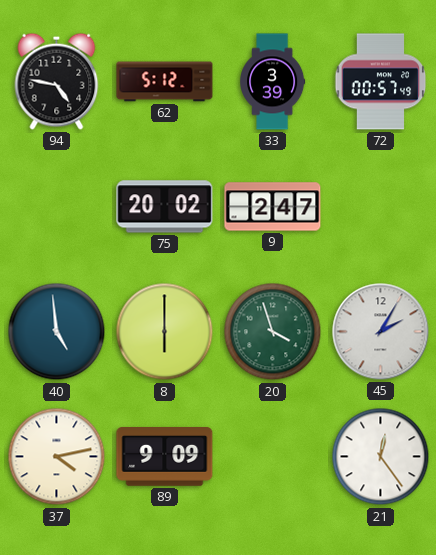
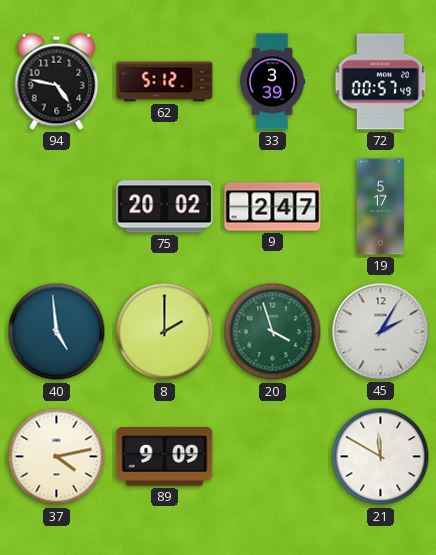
19: none -> 5:17
8: 6:00 -> 2:00
21: 12:24 -> 11:50
